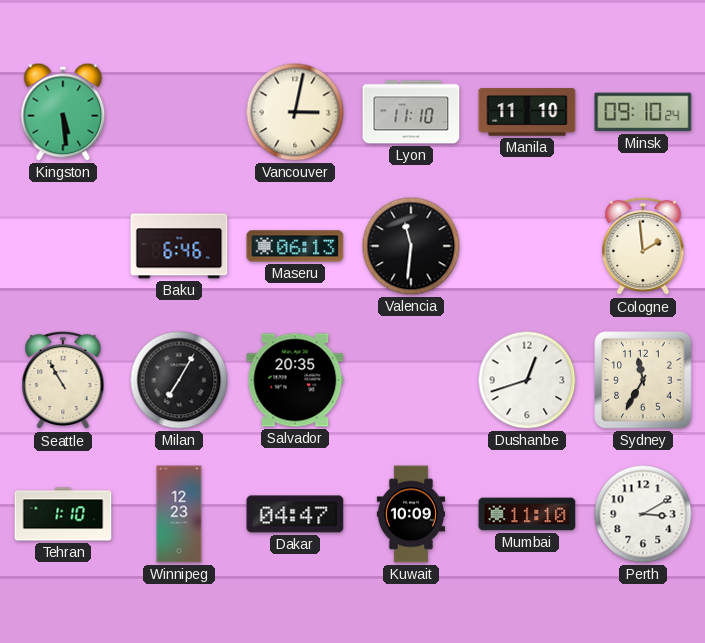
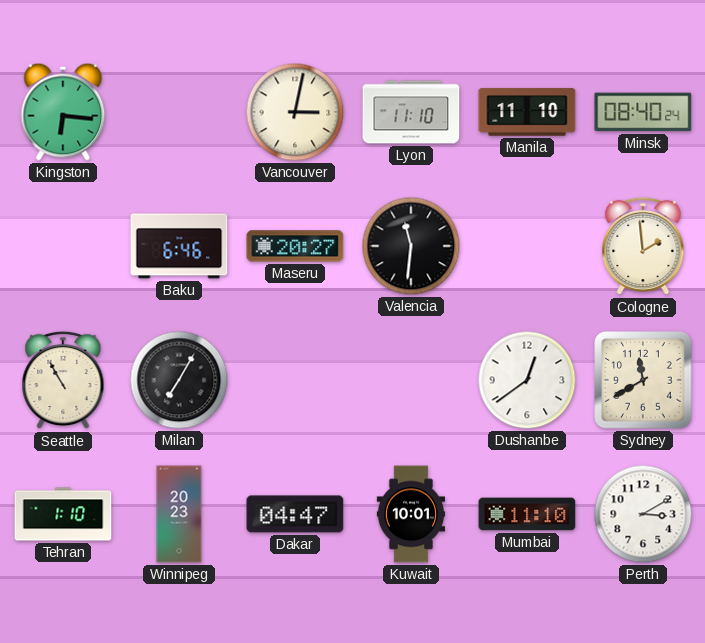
Kingston: 5:29 -> 6:16
Minsk: 09:10 -> 08:40
Maseru: 06:13 -> 20:27
Salvador: 20:35 -> none
Dushanbe: 12:42 -> 12:39
Sydney: 11:35 -> 11:40
Winnipeg: 12:23 -> 20:23
Kuwait: 10:09 -> 10:01
